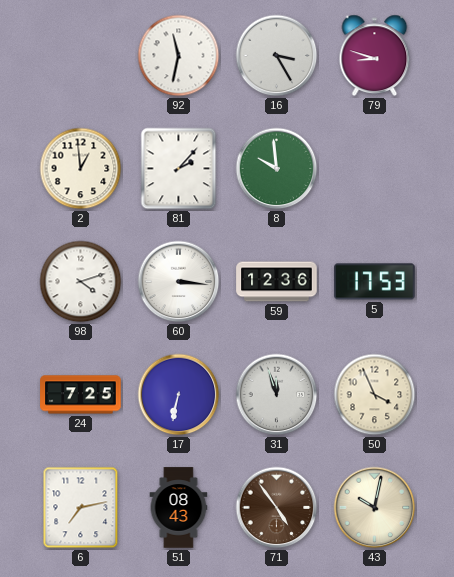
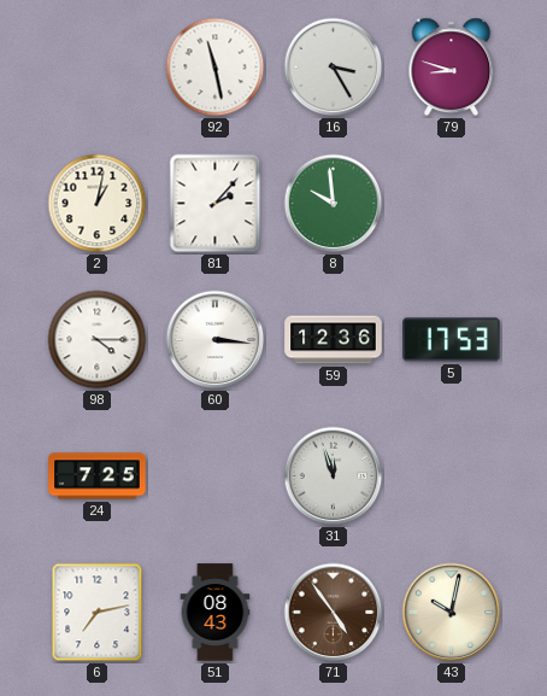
92: 11:32 -> 11:28
2: 12:59 -> 1:02
98: 4:12 -> 4:15
17: 6:32 -> none
50: 3:56 -> none
